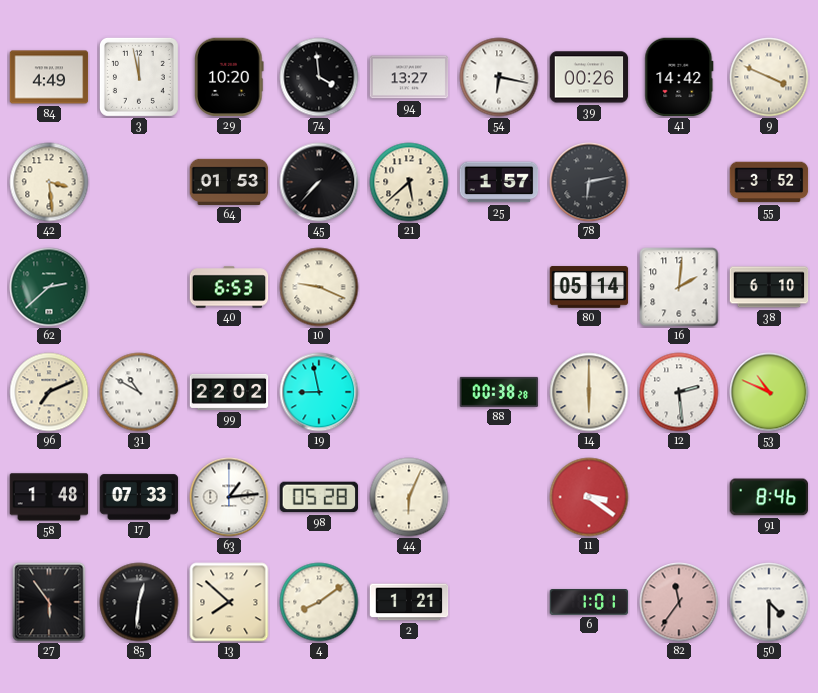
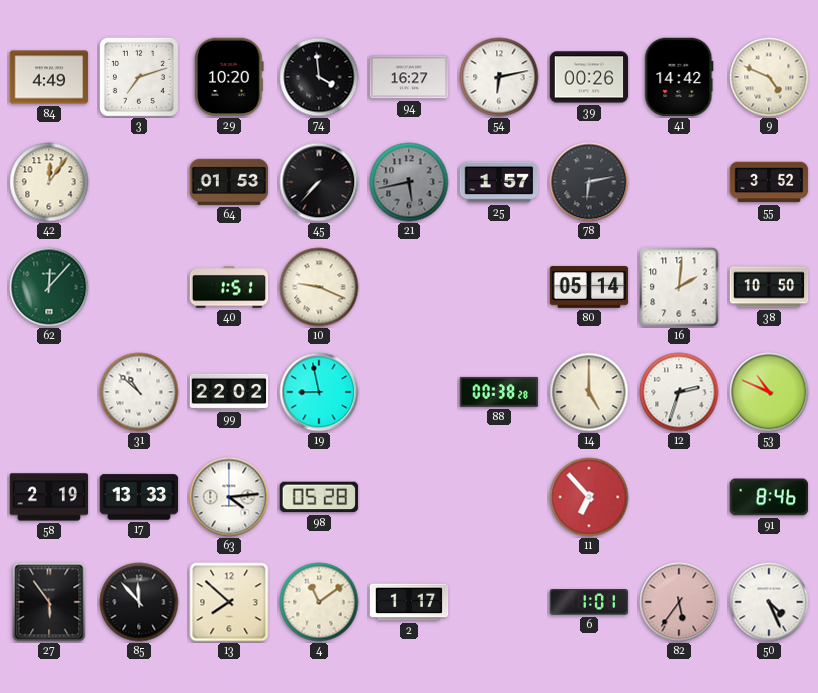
3: 11:58 -> 7:12
94: 13:27 -> 16:27
54: 6:17 -> 6:13
9: 3:49 -> 4:49
42: 3:29 -> 12:06
21: 5:38 -> 5:43
21 dial: cream -> grey
62: 2:38 -> 12:07
40: 6:53 -> 1:51
38: 6:10 -> 10:50
96: 7:11 -> none
31: 10:50 -> 10:52
14: 6:00 -> 5:00
12: 2:29 -> 2:33
58: 1:48 -> 2:19
17: 07:33 -> 13:33
63: 1:14 -> 4:14
44: 6:04 -> none
11: 3:21 -> 6:53
85: 12:31 -> 11:53
4: 8:09 -> 11:09
2: 1:21 -> 1:17
82: 11:36 -> 5:36
50: 4:30 -> 4:26
